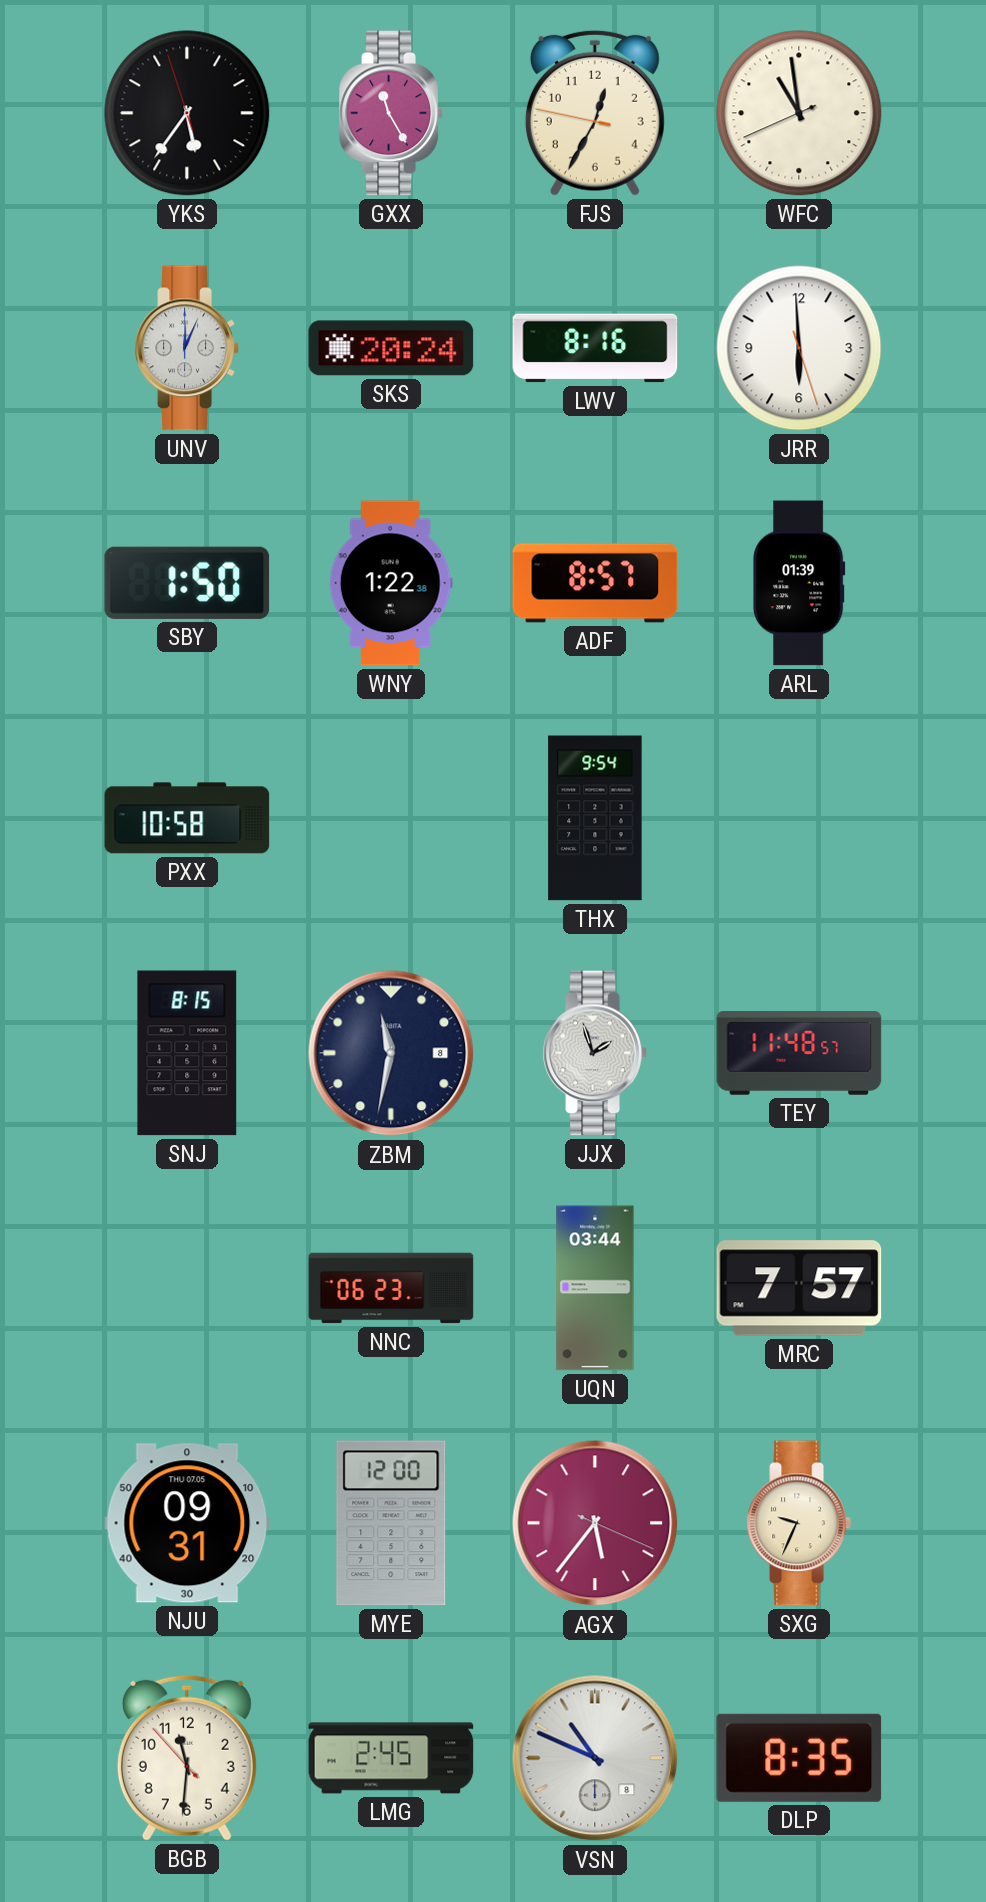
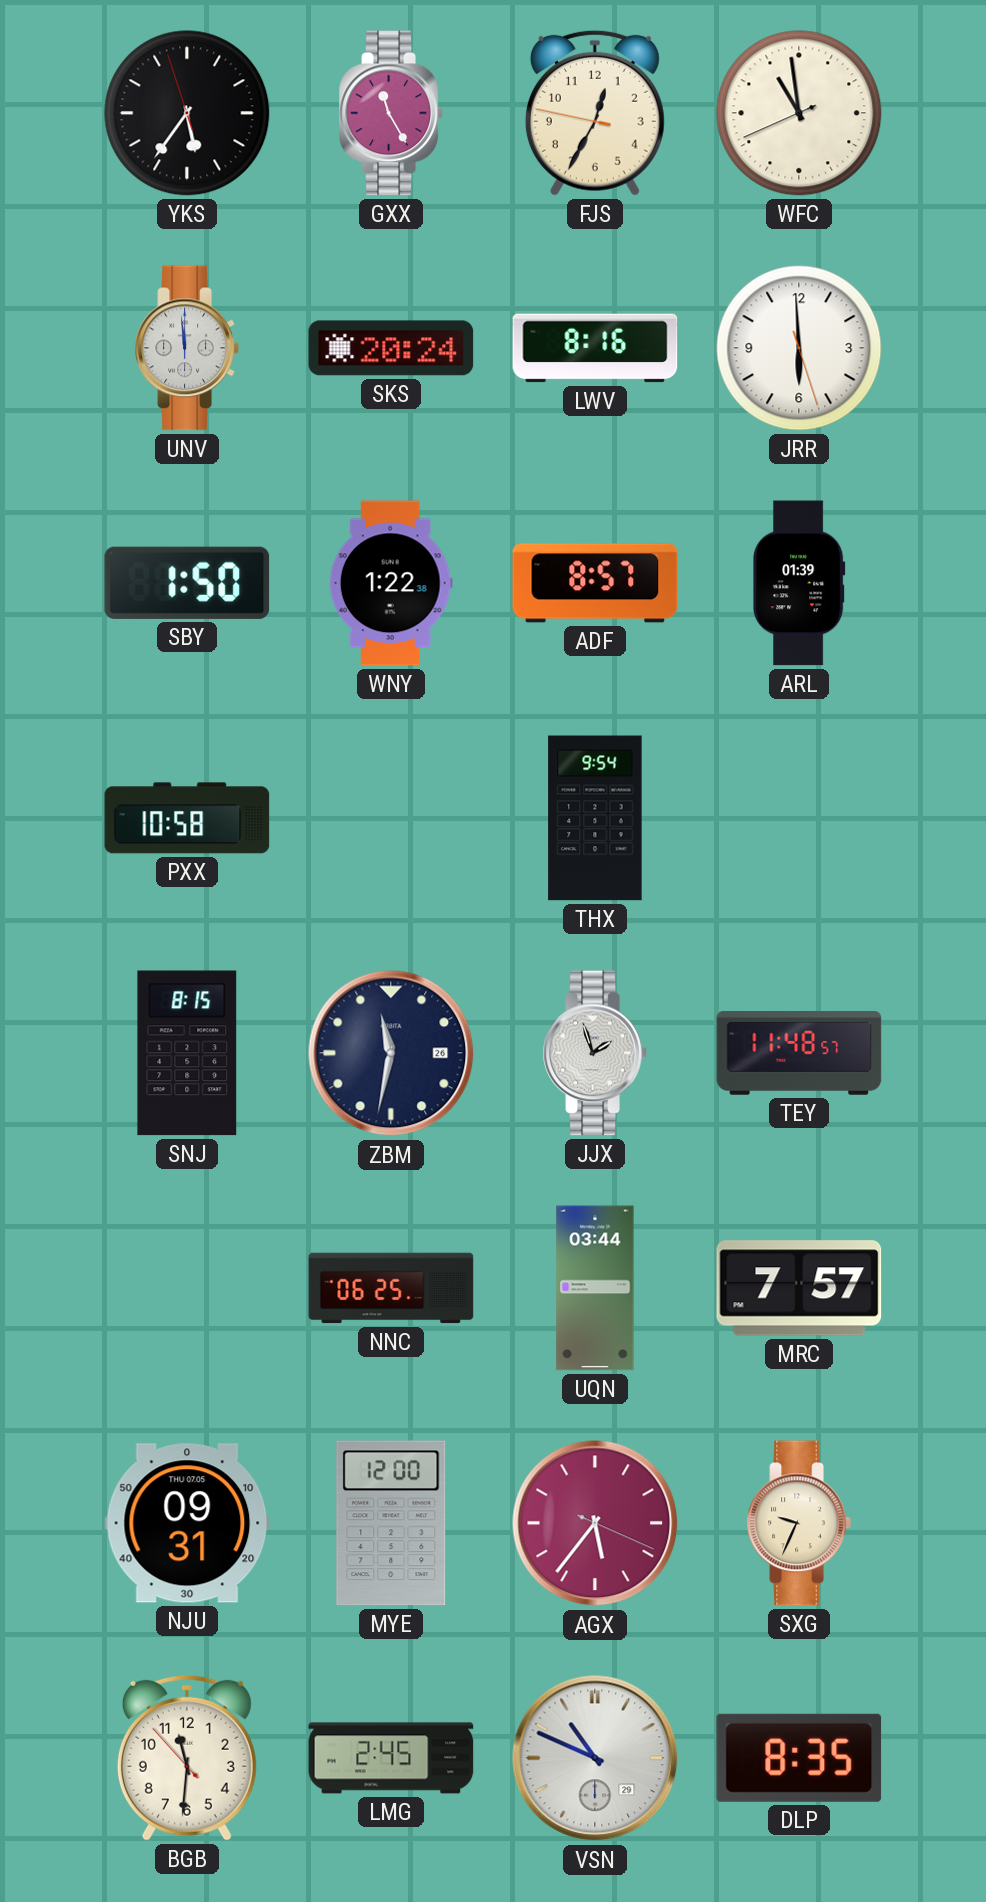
UNV: 12:04 -> 11:59
ZBM date: 8 -> 26
NNC: 06:23 -> 06:25
VSN date: 8 -> 29
